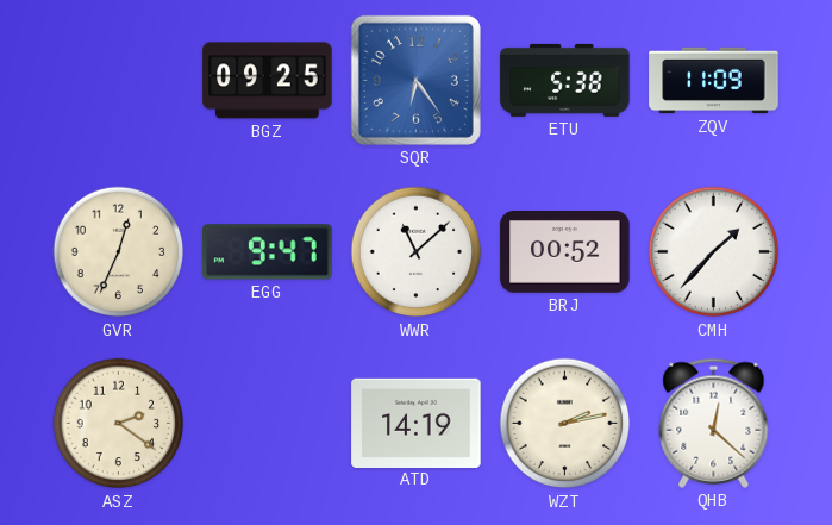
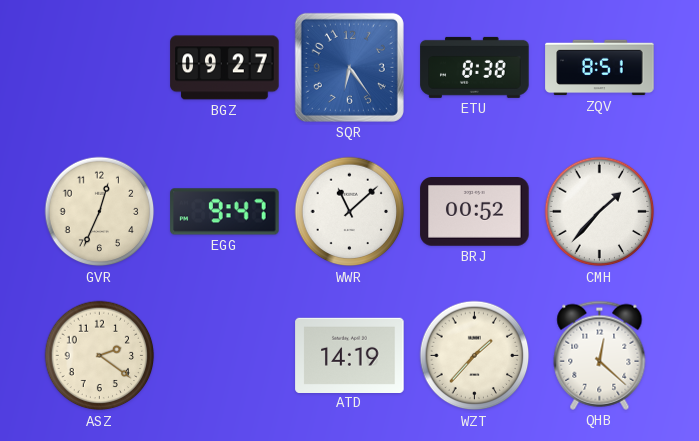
BGZ: 09:25 -> 09:27
ETU: 5:38 -> 8:38
ZQV: 11:09 -> 8:51
WZT: 2:13 -> 1:37
